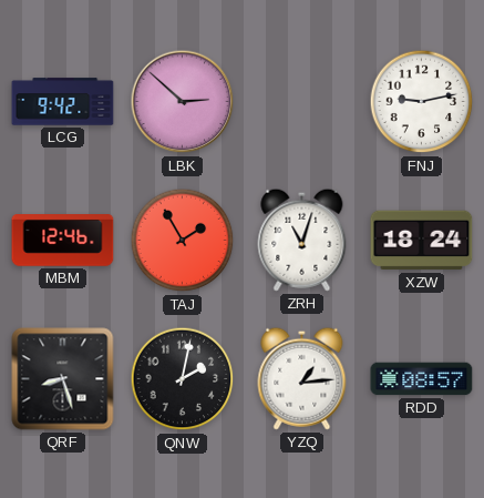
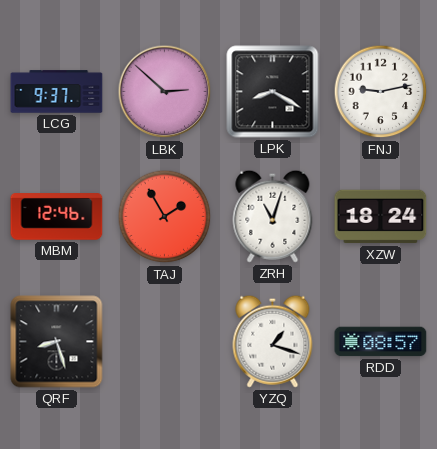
LCG: 9:42 -> 9:37
LPK: none -> 8:20
QNW: 2:02 -> none
YZQ: 1:14 -> 1:18
